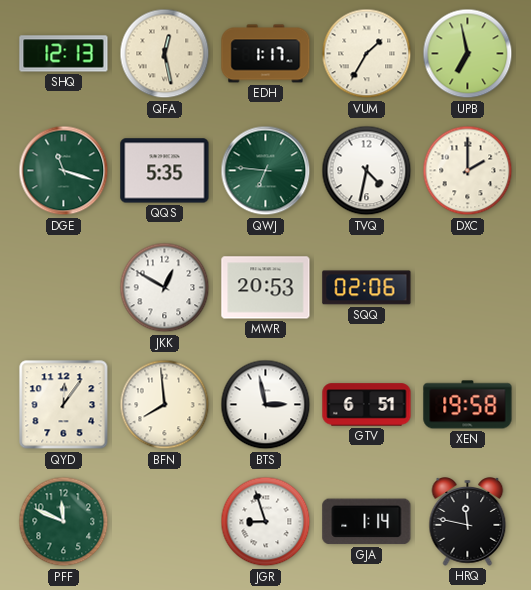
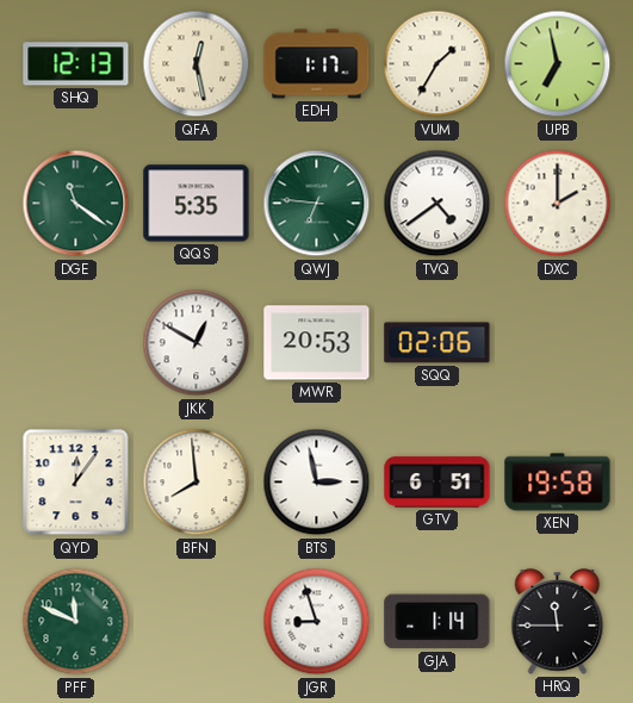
DGE: 11:18 -> 11:21
TVQ: 4:32 -> 4:39
HRQ: 11:47 -> 11:45
